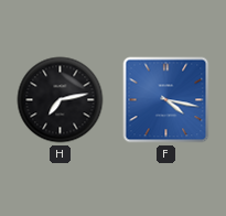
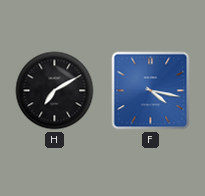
H: 7:13 -> 7:10
